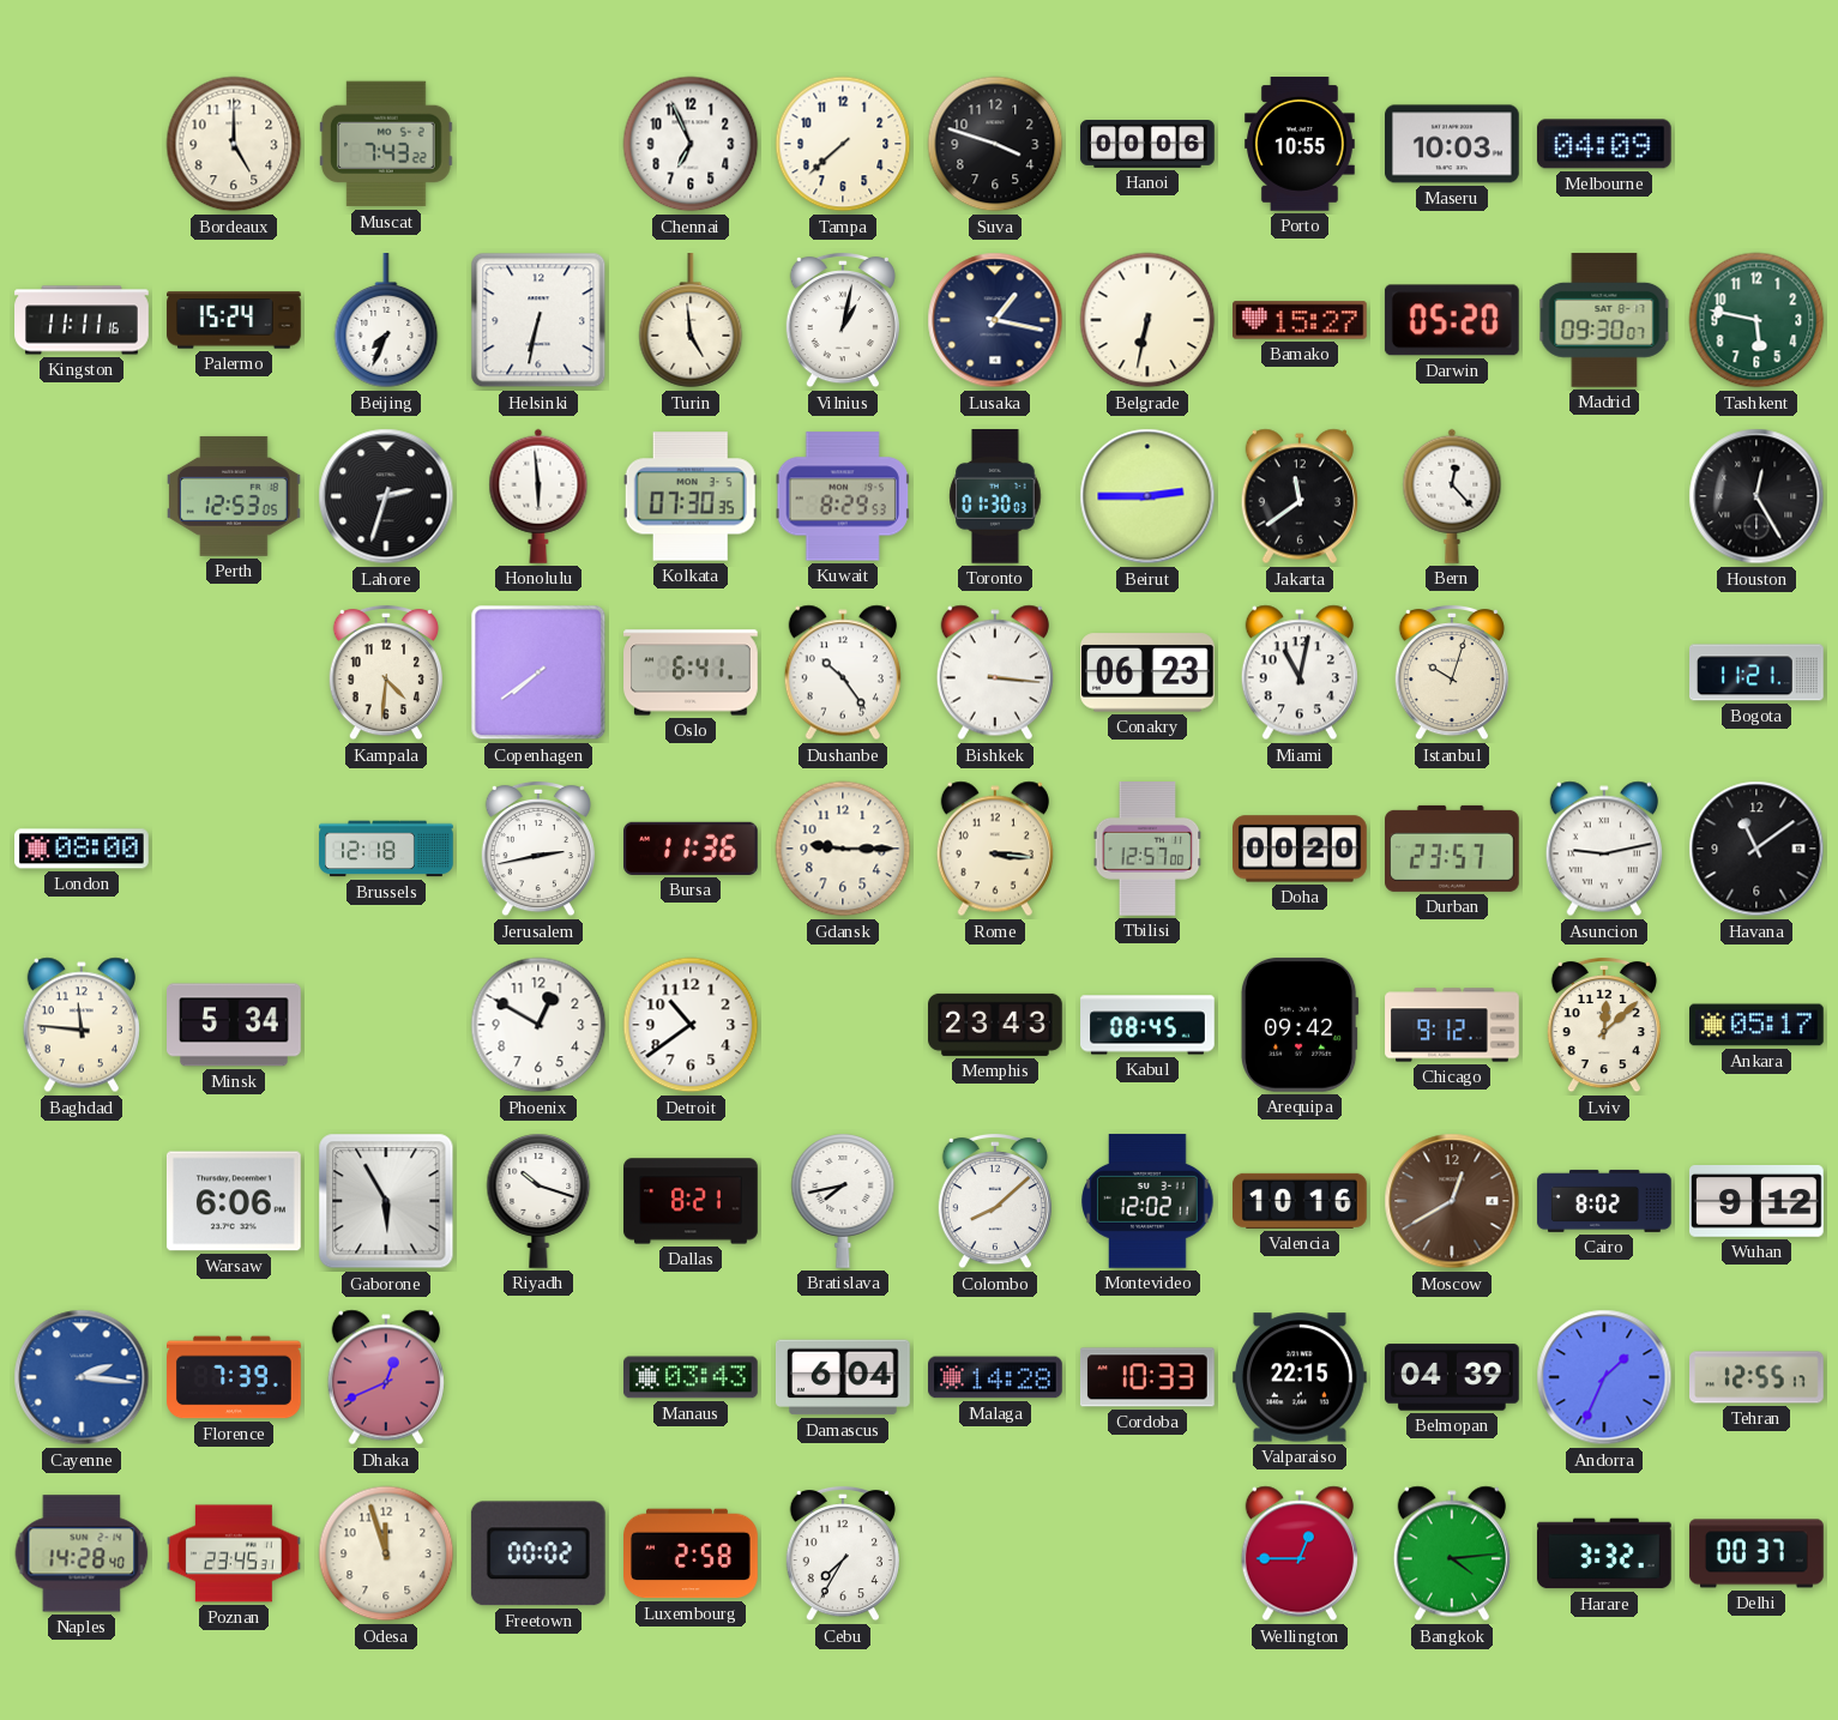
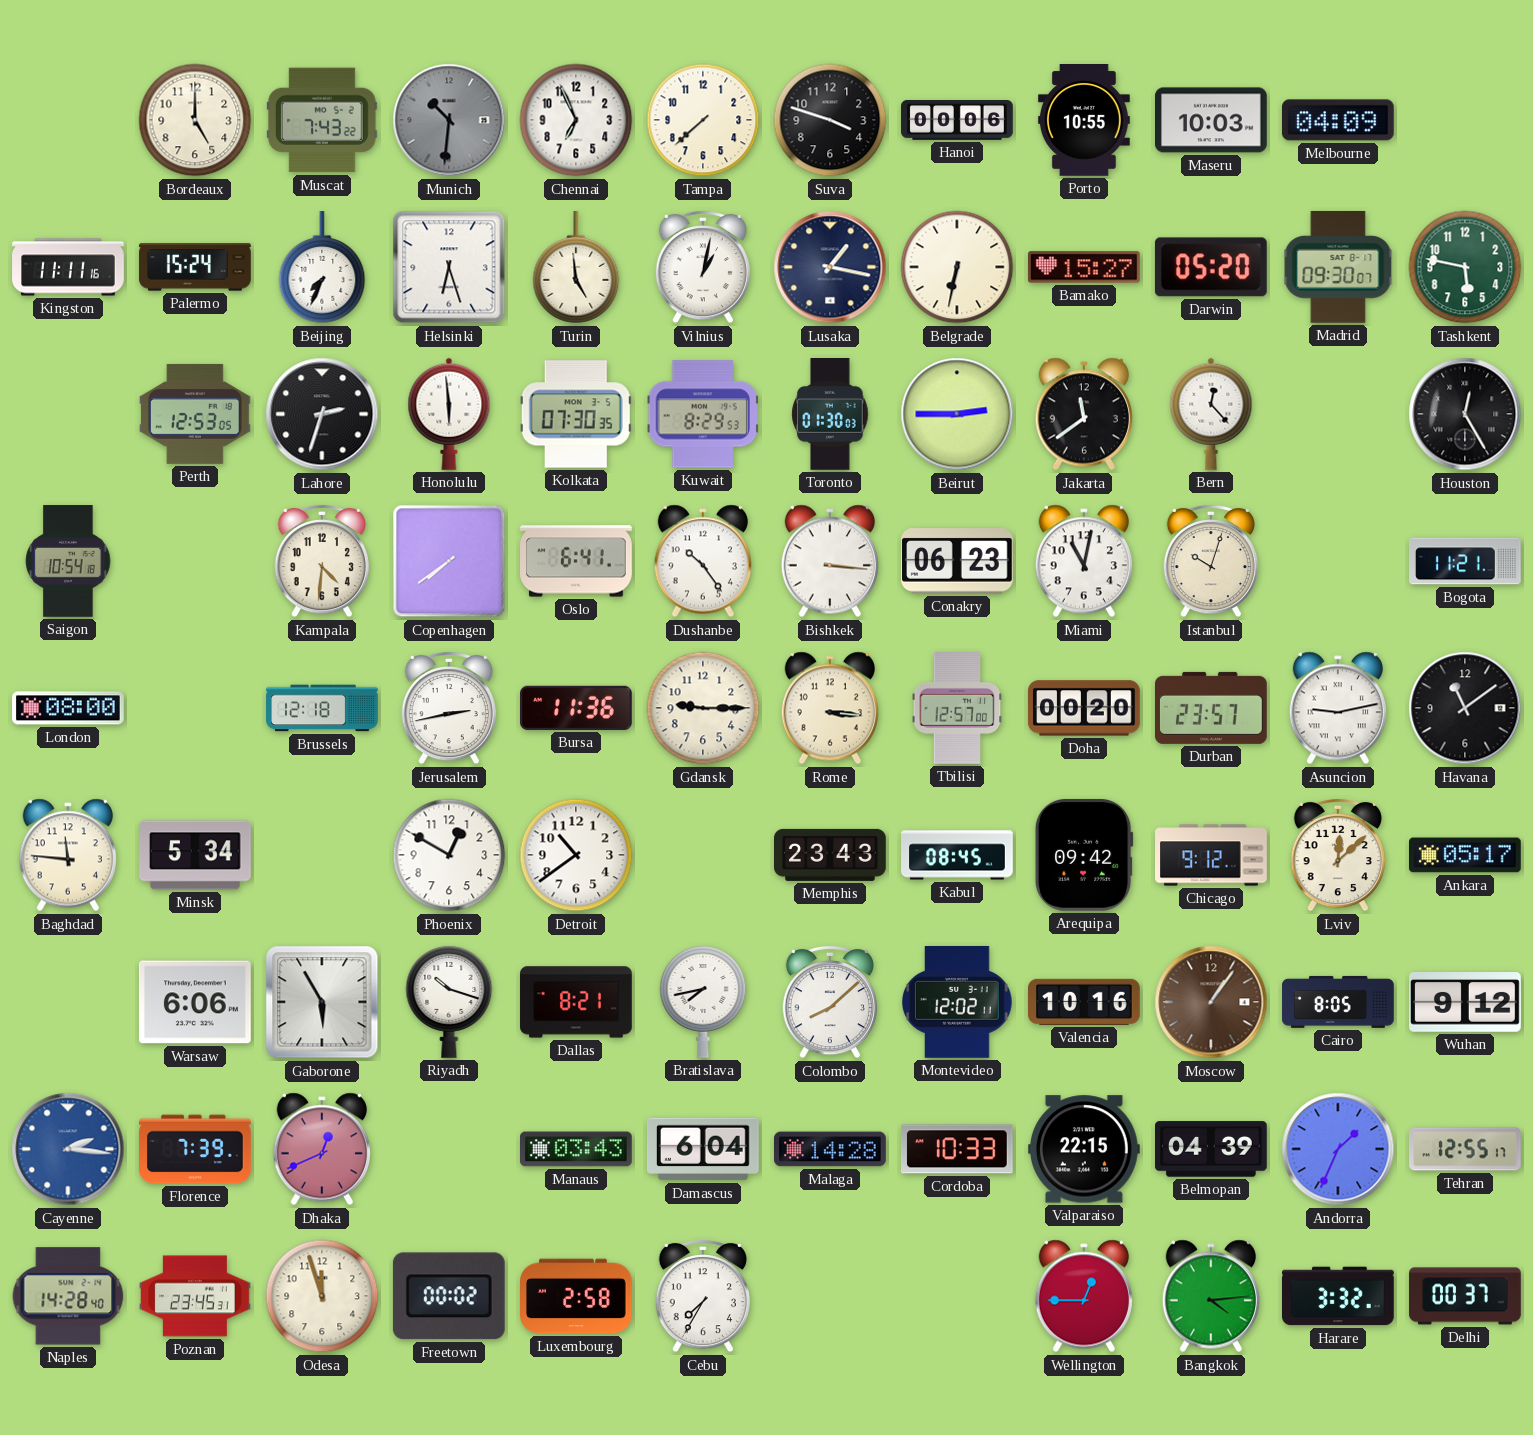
Munich: none -> 10:31
Helsinki: 6:32 -> 6:27
Saigon: none -> 10:54
Moscow: 12:40 -> 1:06
Cairo: 8:02 -> 8:05
